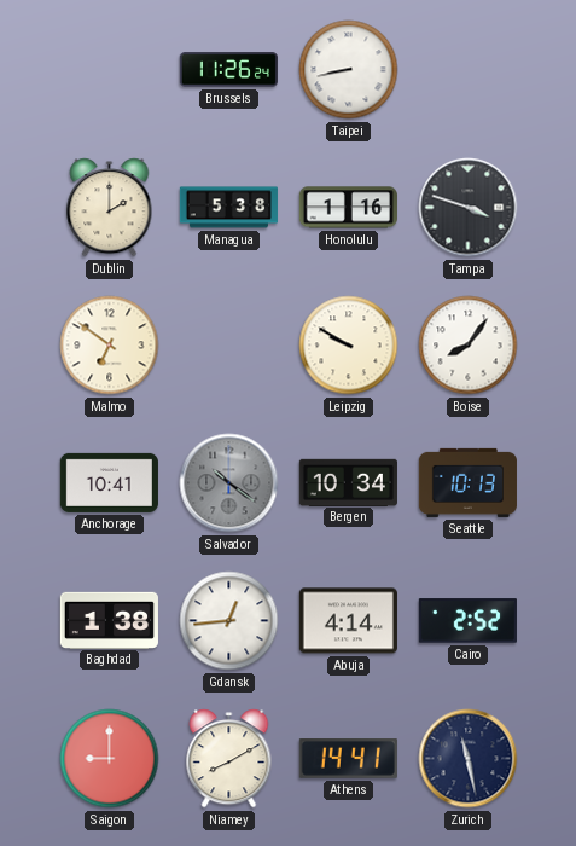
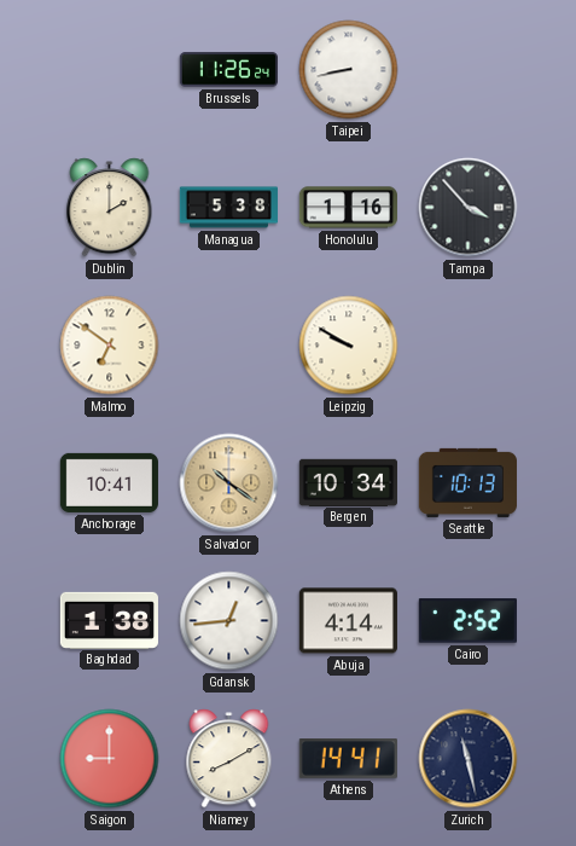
Tampa: 3:48 -> 3:53
Boise: 8:06 -> none
Salvador dial: grey -> champagne
